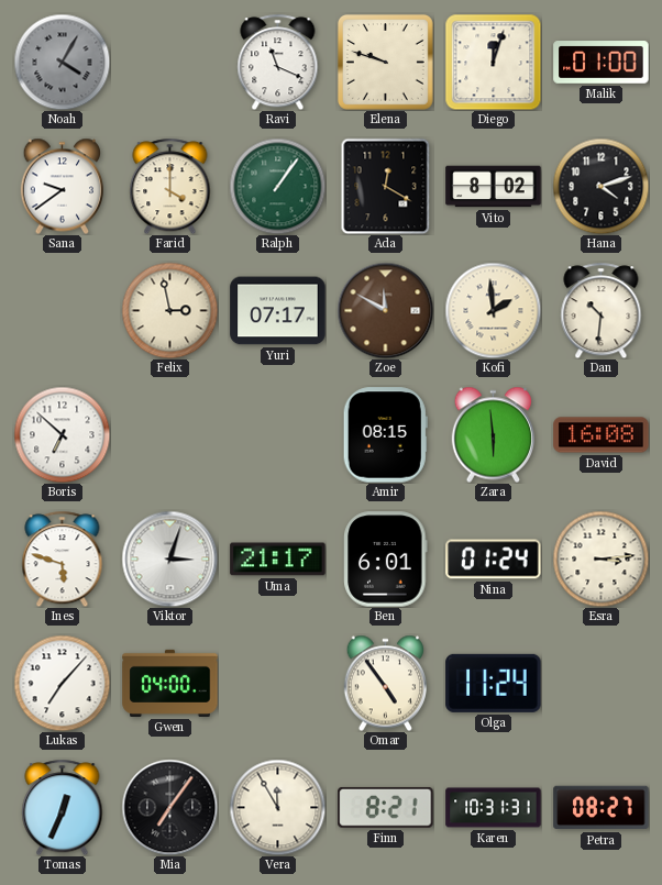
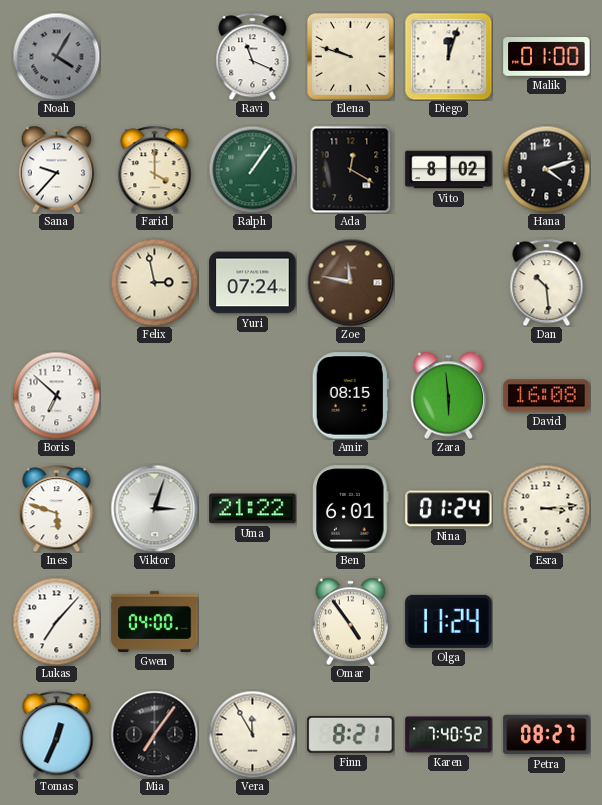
Sana: 9:39 -> 9:37
Yuri: 07:17 -> 07:24
Zoe: 11:50 -> 11:47
Kofi: 1:59 -> none
Dan: 10:31 -> 10:29
Uma: 21:17 -> 21:22
Karen: 10:31 -> 7:40
